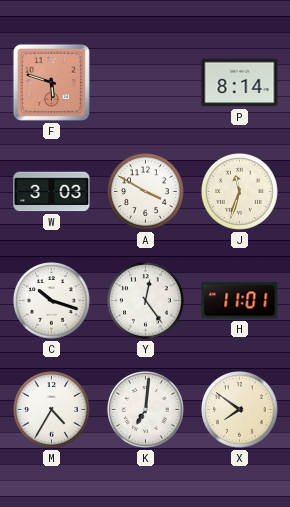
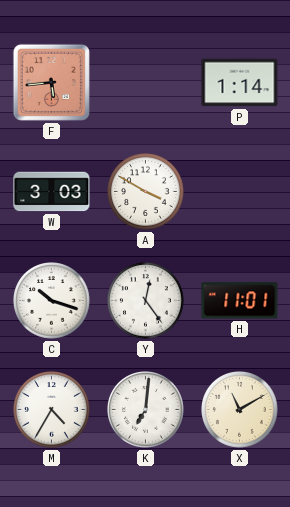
F: 5:48 -> 5:44
P: 8:14 -> 1:14
J: 11:33 -> none
X: 7:51 -> 11:10
